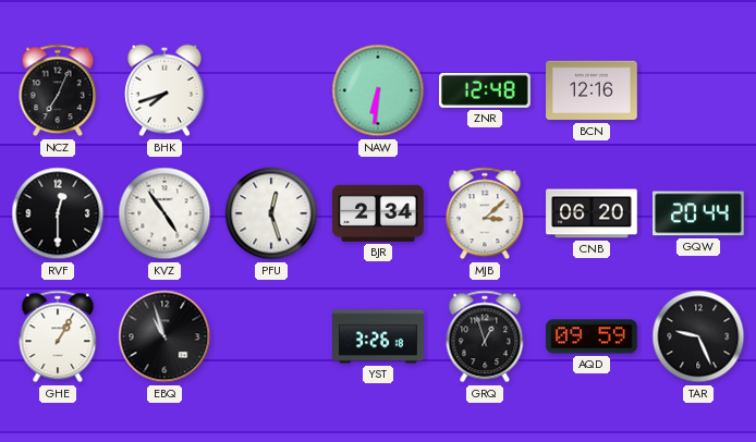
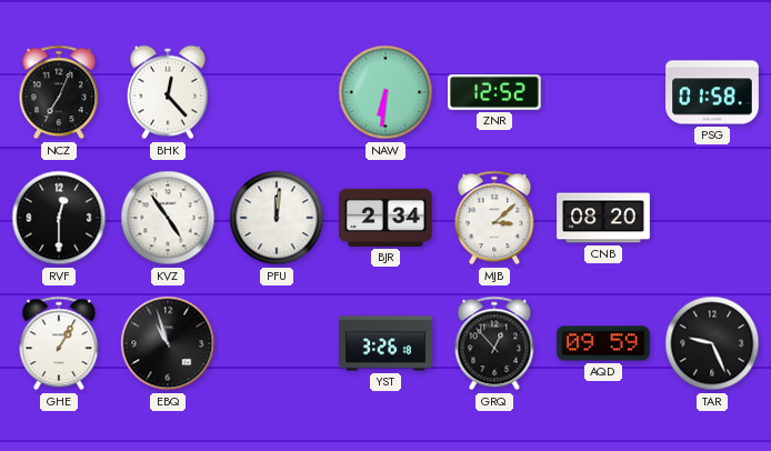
BHK: 7:42 -> 12:23
ZNR: 12:48 -> 12:52
BCN: 12:16 -> none
PSG: none -> 01:58
PFU: 12:27 -> 12:01
CNB: 06:20 -> 08:20
GQW: 20:44 -> none
GRQ: 12:57 -> 12:53
